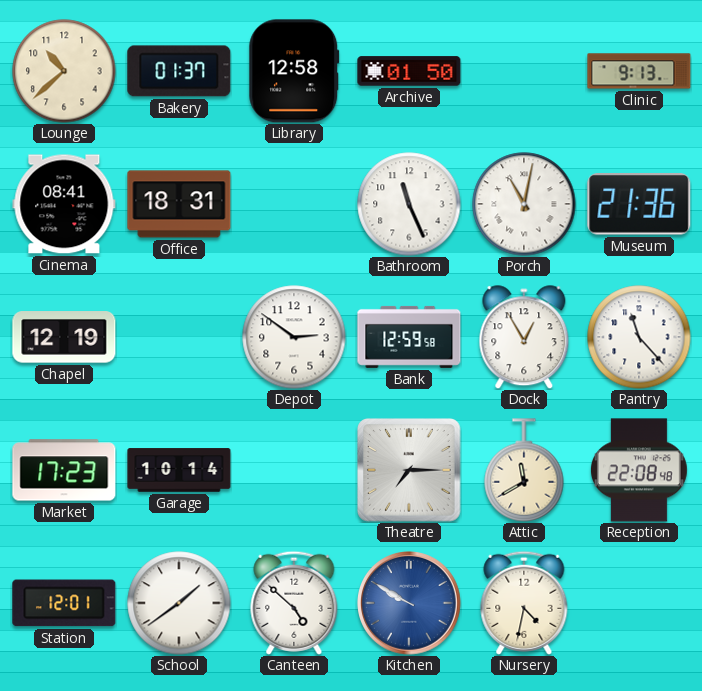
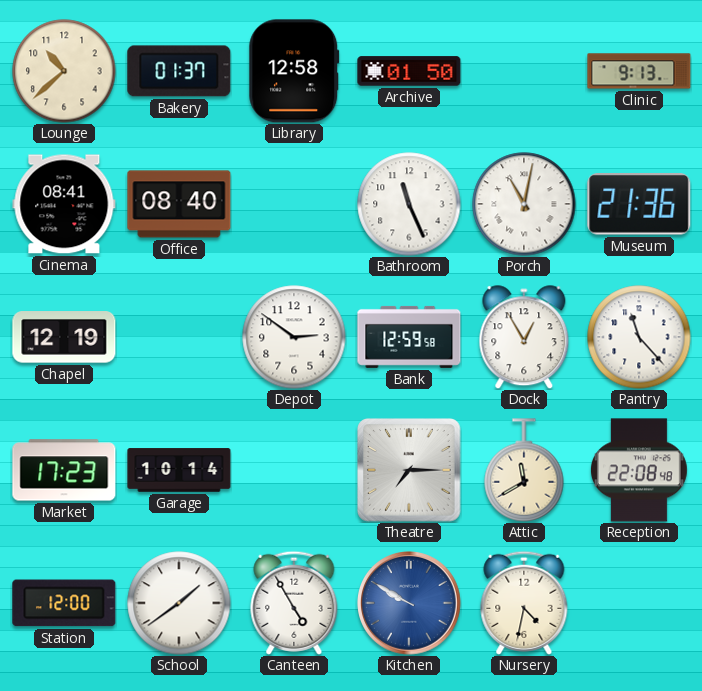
Office: 18:31 -> 08:40
Station: 12:01 -> 12:00
Canteen: 4:52 -> 4:55
